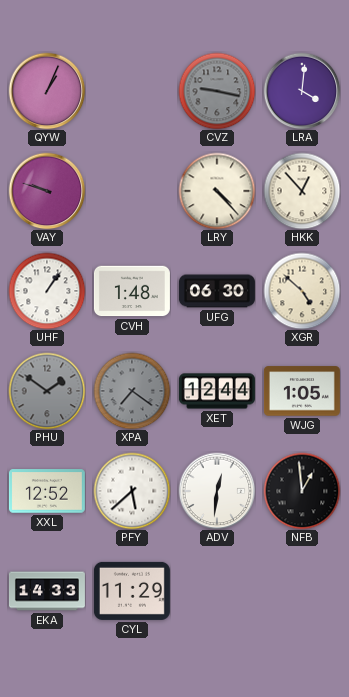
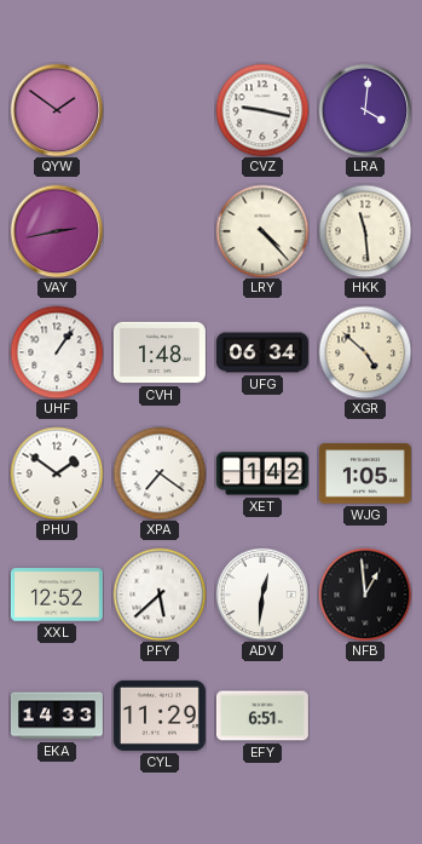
QYW: 1:04 -> 1:51
CVZ dial: grey -> white
VAY: 9:48 -> 2:43
HKK: 12:53 -> 11:29
UFG: 06:30 -> 06:34
PHU dial: grey -> white
XPA dial: grey -> white
XET: 12:44 -> 1:42
EFY: none -> 6:51
